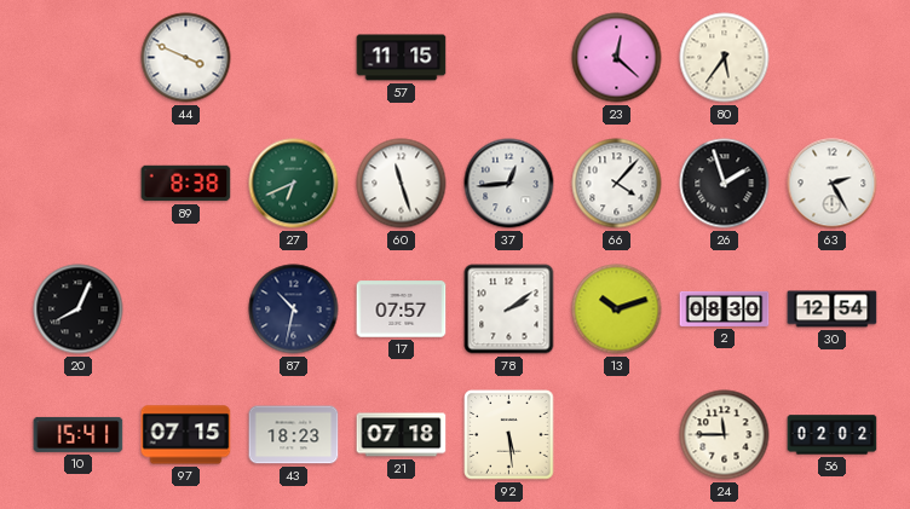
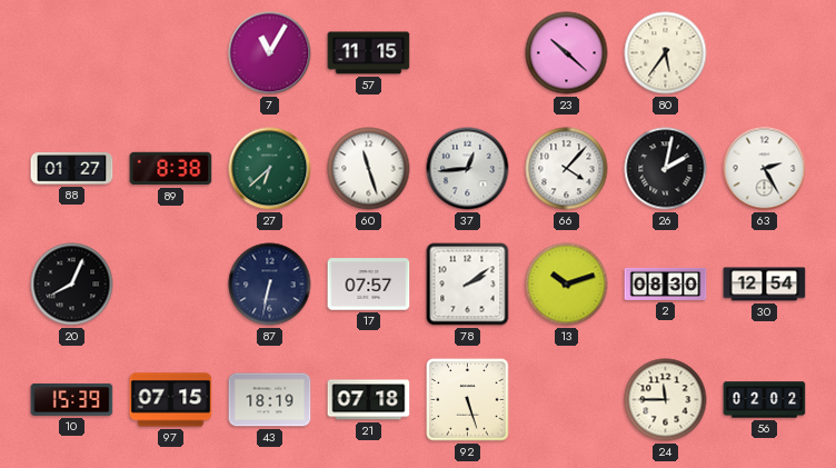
44: 3:49 -> none
7: none -> 11:05
23: 12:22 -> 10:22
88: none -> 01:27
27: 6:41 -> 6:38
26: 1:57 -> 2:02
87: 10:32 -> 6:32
10: 15:41 -> 15:39
43: 18:23 -> 18:19
92: 5:29 -> 5:27
